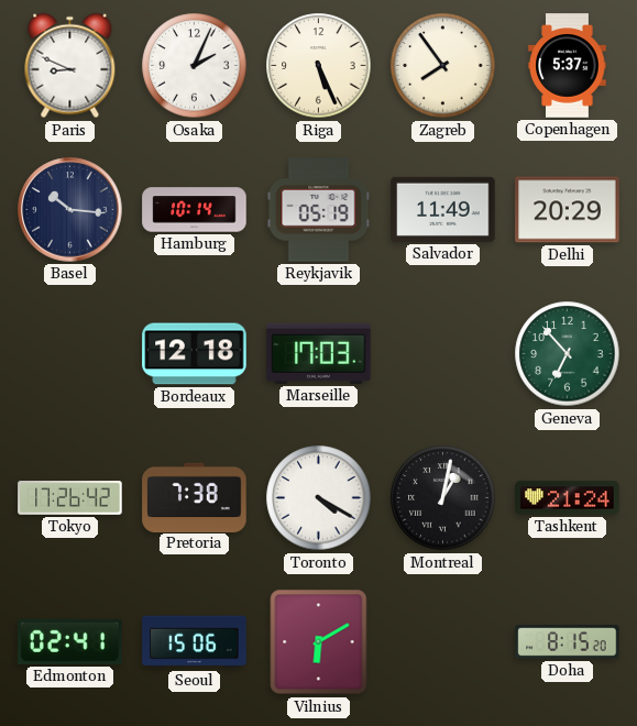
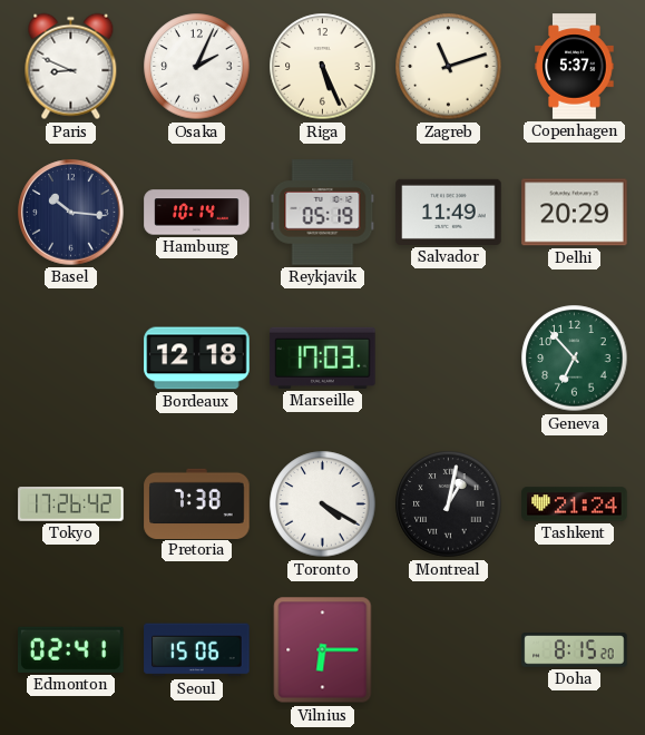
Zagreb: 7:54 -> 11:12
Vilnius: 6:10 -> 6:15
